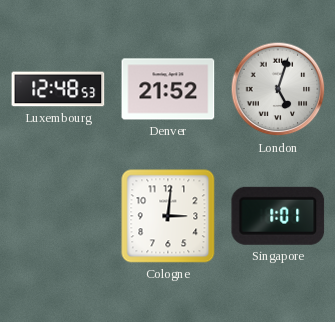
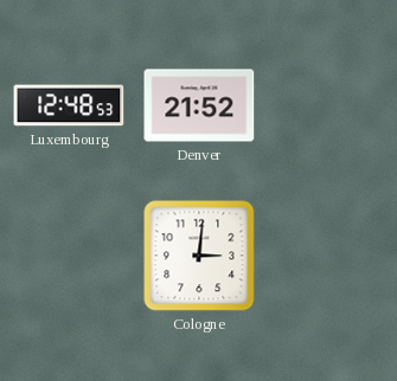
London: 5:03 -> none
Singapore: 1:01 -> none
